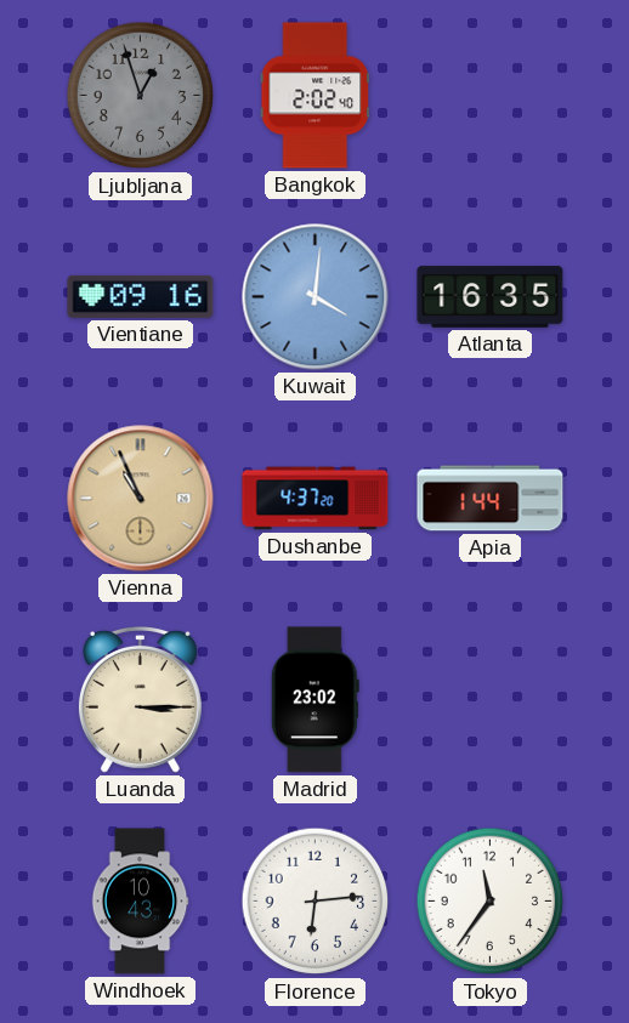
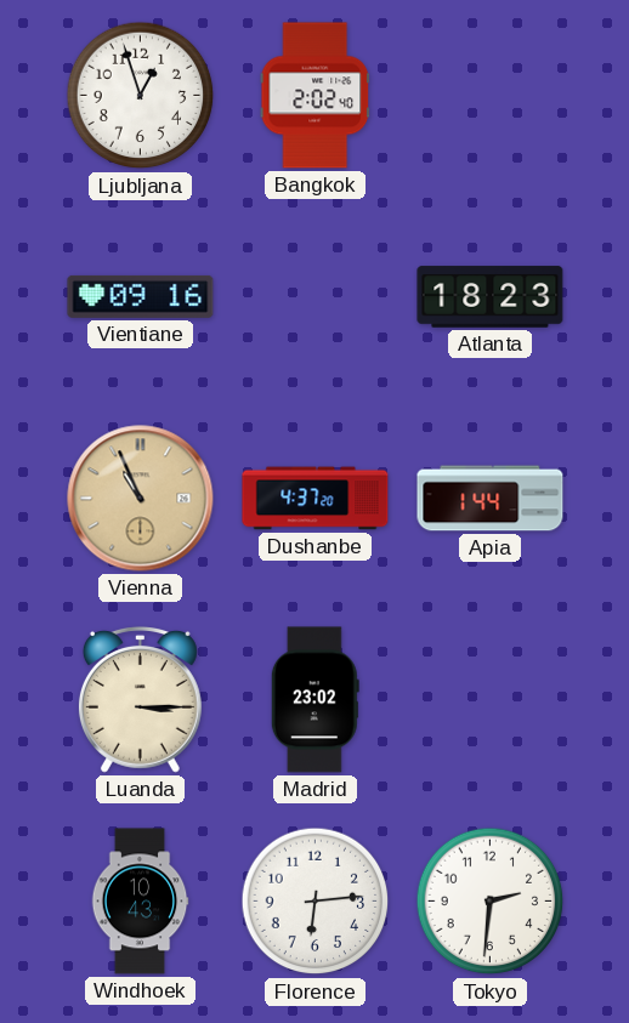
Ljubljana dial: grey -> white
Kuwait: 4:01 -> none
Atlanta: 16:35 -> 18:23
Tokyo: 11:36 -> 2:31
